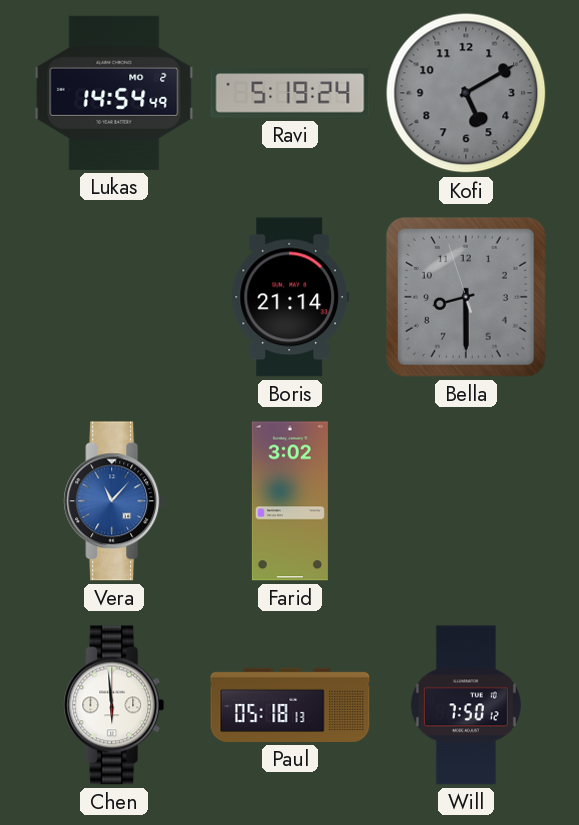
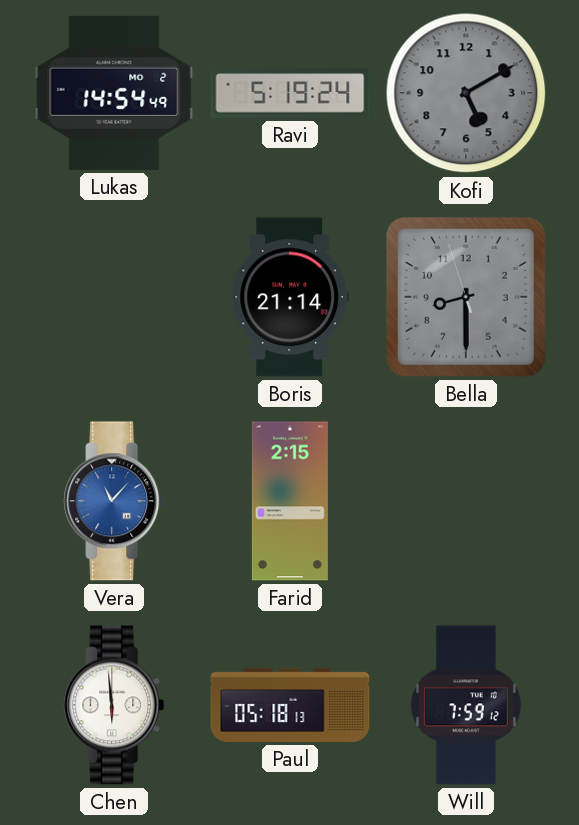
Farid: 3:02 -> 2:15
Will: 7:50 -> 7:59
